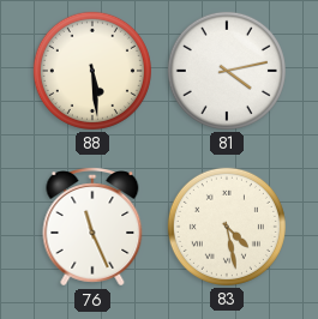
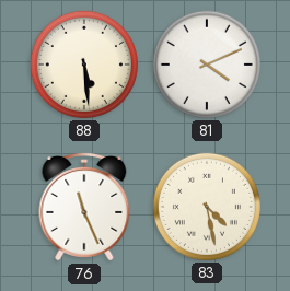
81: 4:13 -> 4:11
